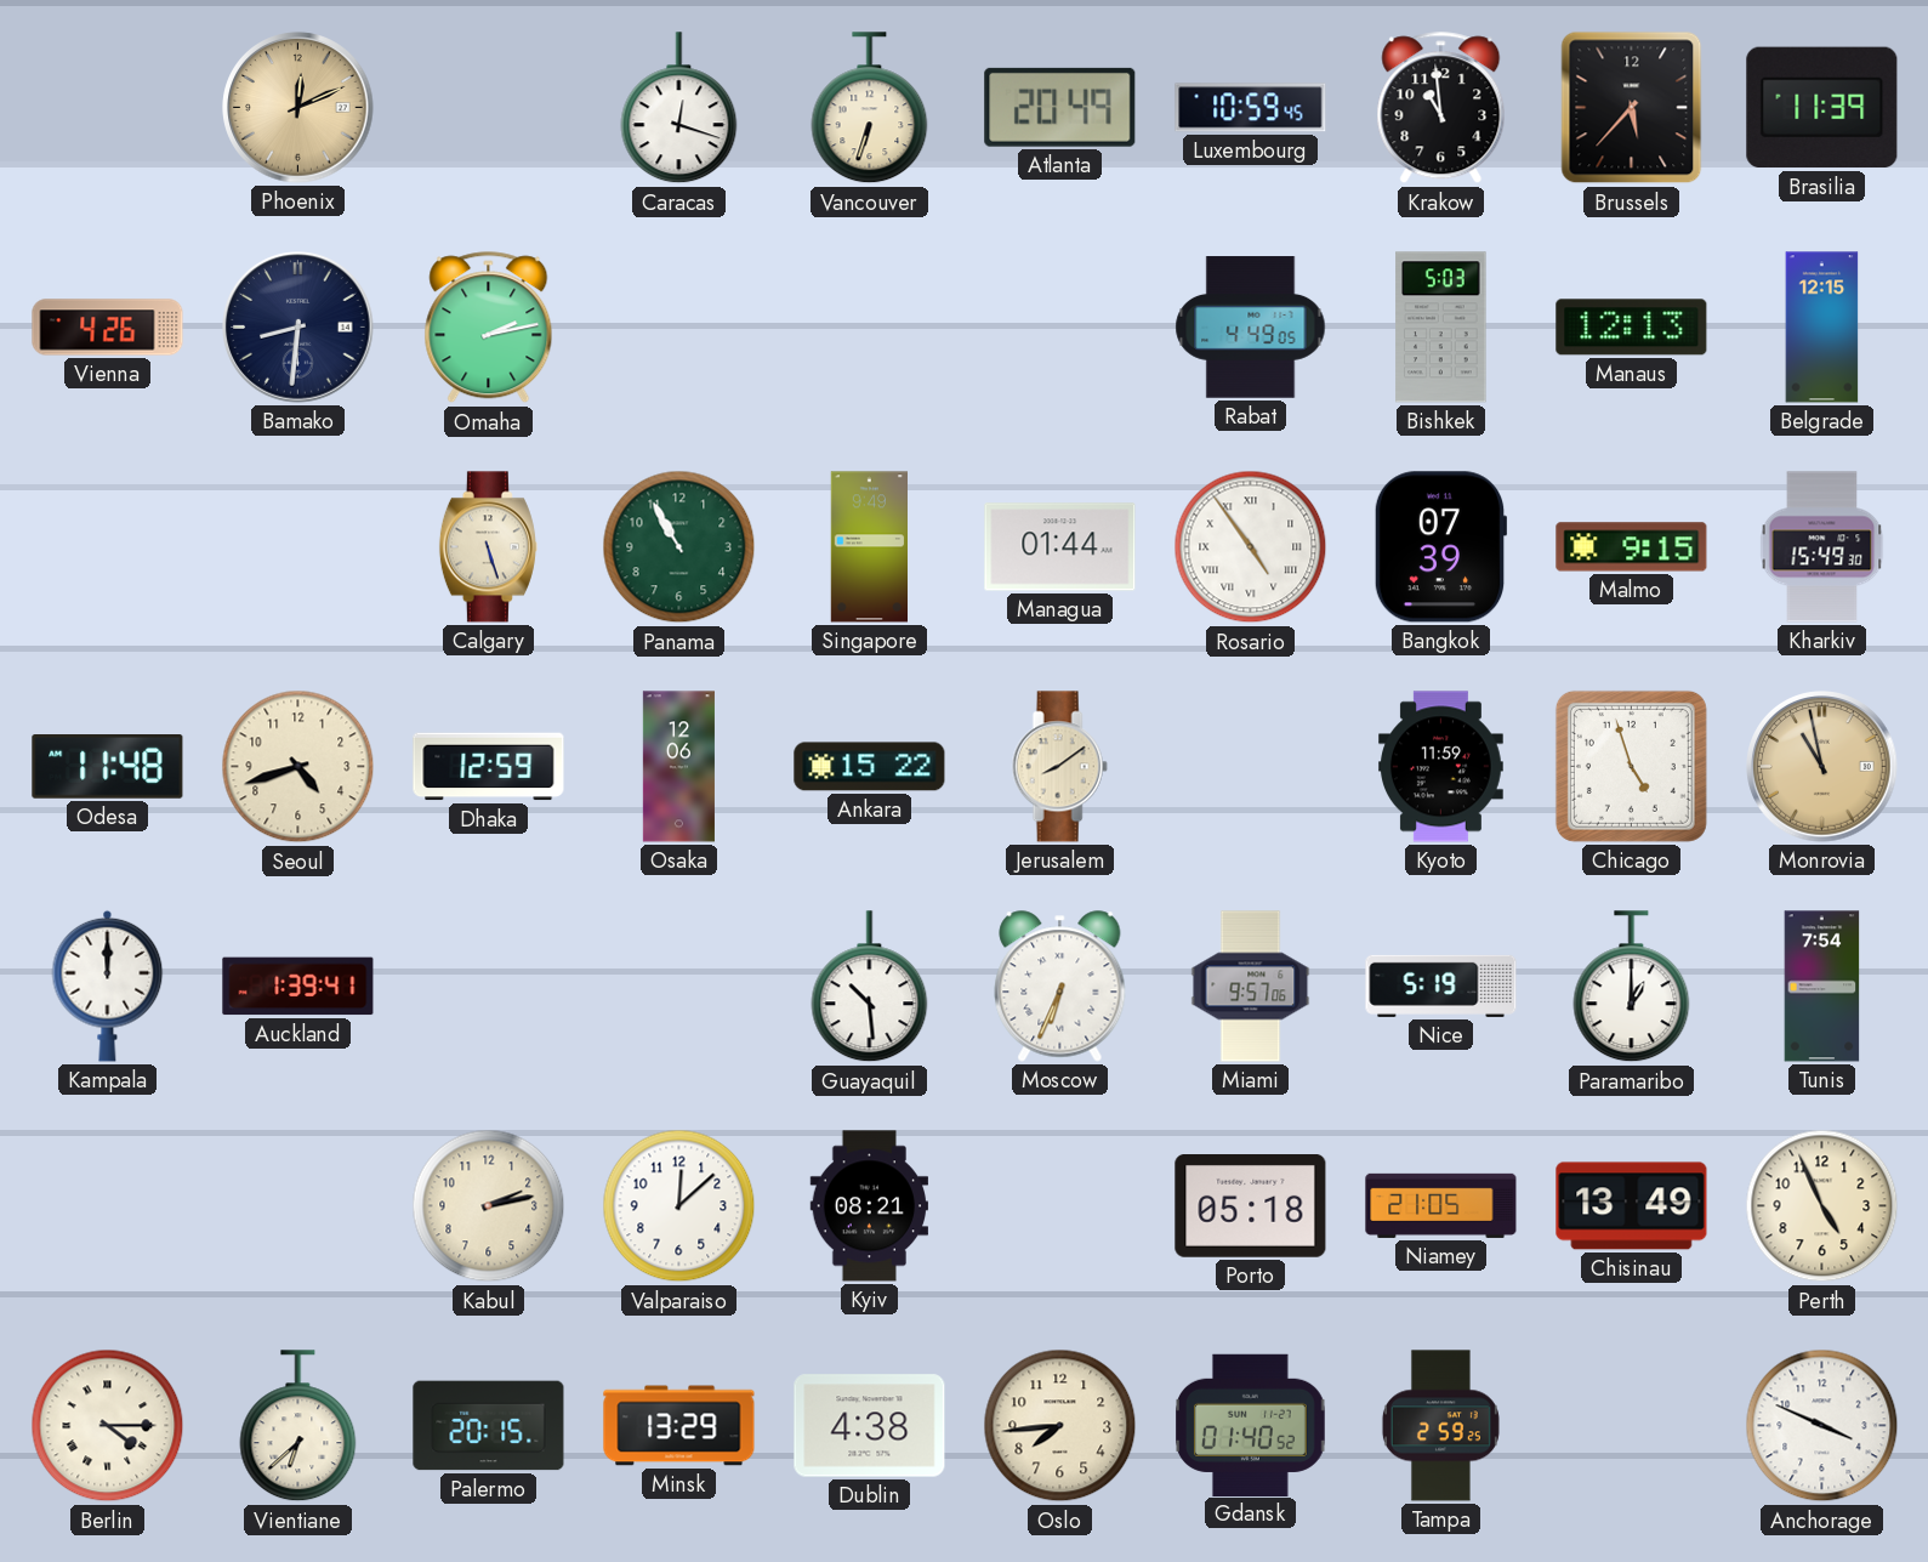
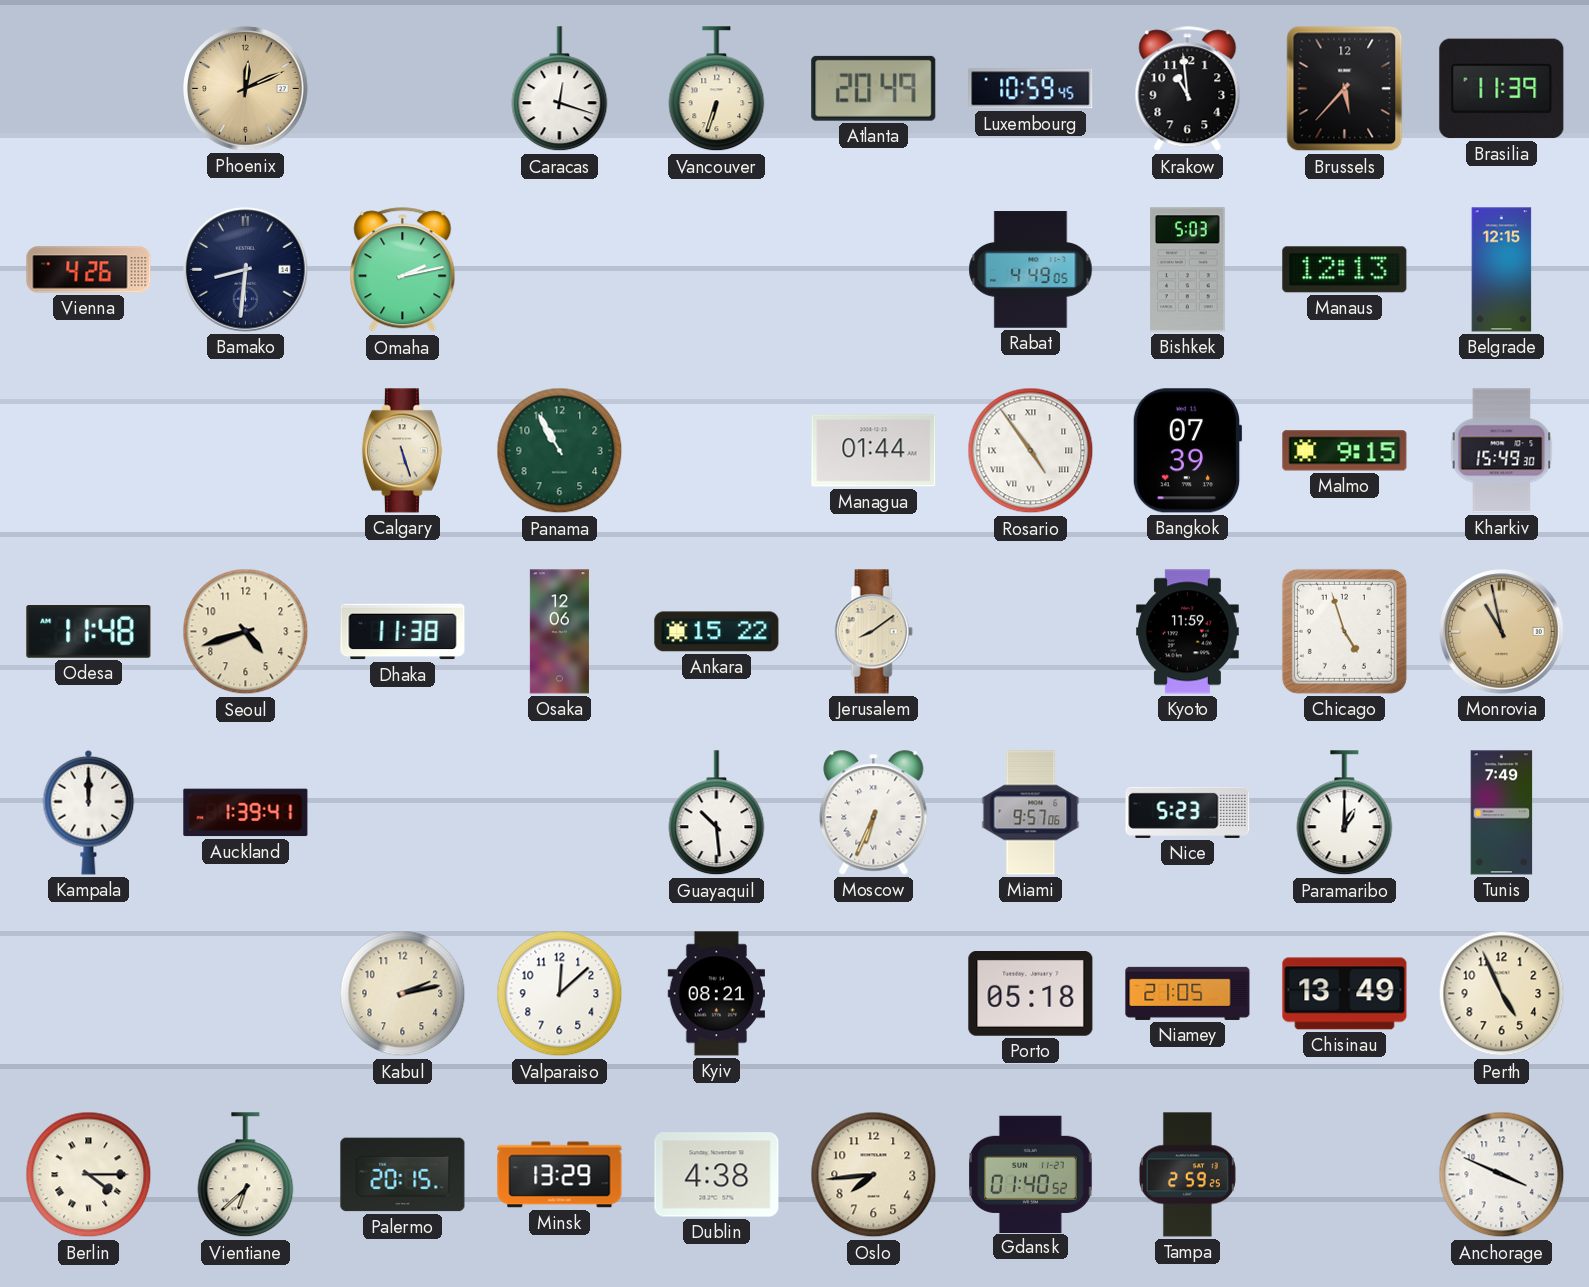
Singapore: 9:49 -> none
Dhaka: 12:59 -> 11:38
Nice: 5:19 -> 5:23
Tunis: 7:54 -> 7:49
